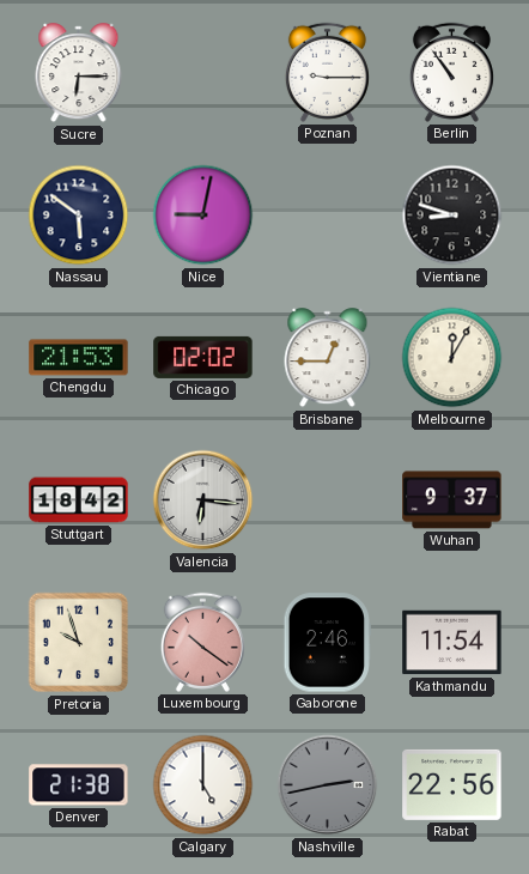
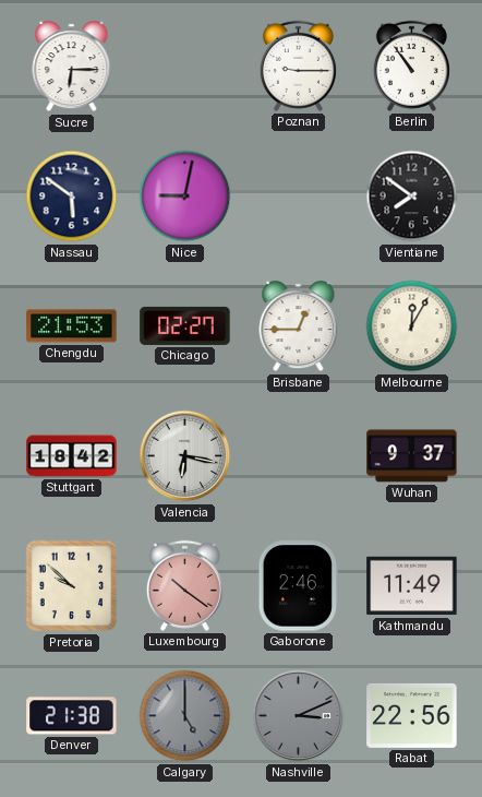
Vientiane: 8:48 -> 7:51
Chicago: 02:02 -> 02:27
Valencia: 6:16 -> 6:17
Pretoria: 9:57 -> 9:52
Kathmandu: 11:54 -> 11:49
Calgary dial: white -> grey
Nashville: 2:43 -> 3:11
